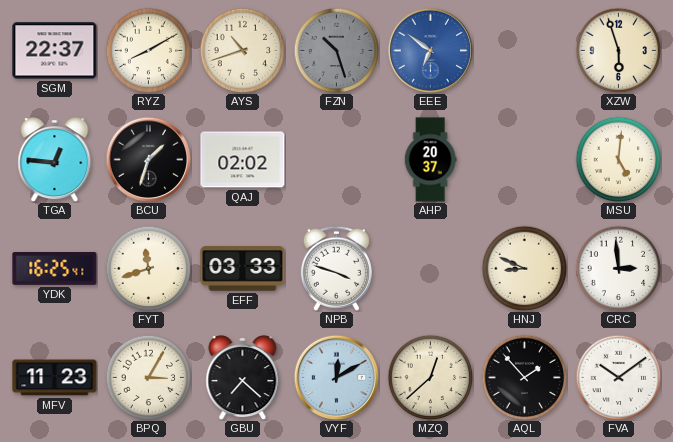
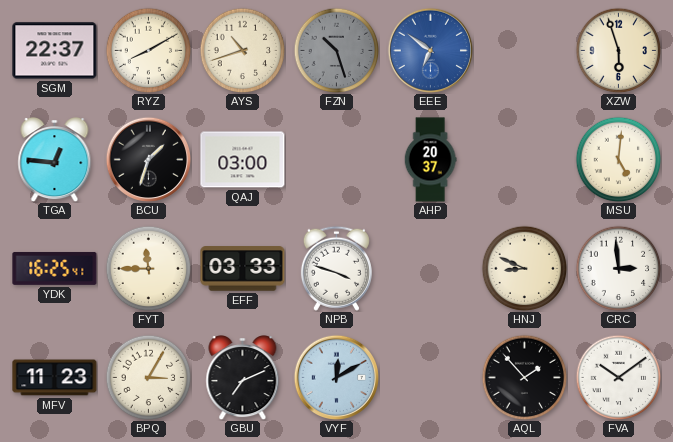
QAJ: 02:02 -> 03:00
FYT: 11:42 -> 11:45
GBU: 7:22 -> 7:11
MZQ: 12:38 -> none
